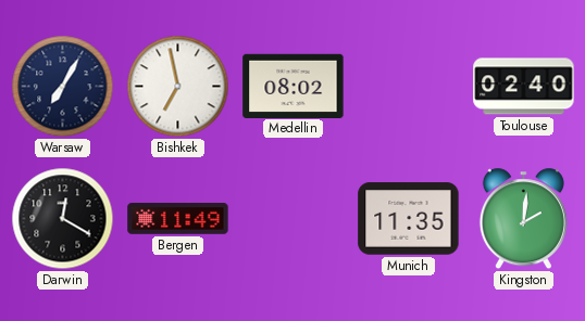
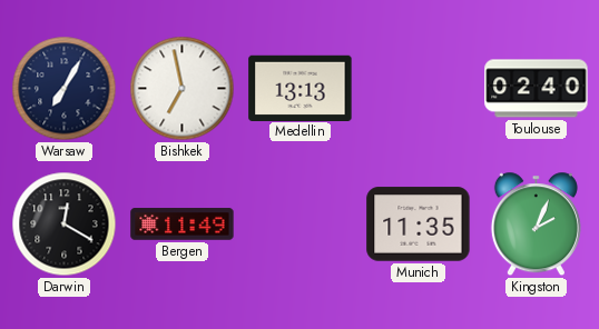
Medellin: 08:02 -> 13:13
Kingston: 2:01 -> 2:04
